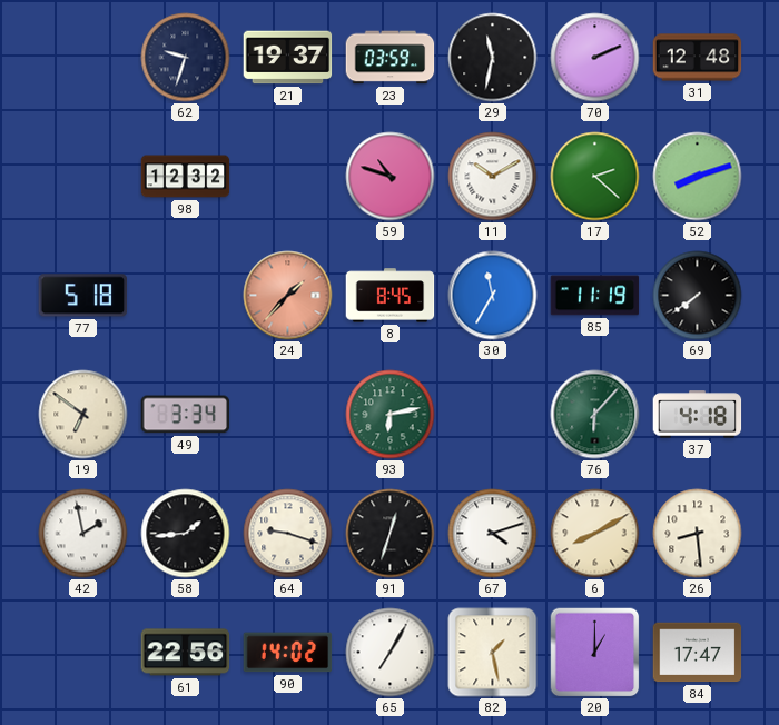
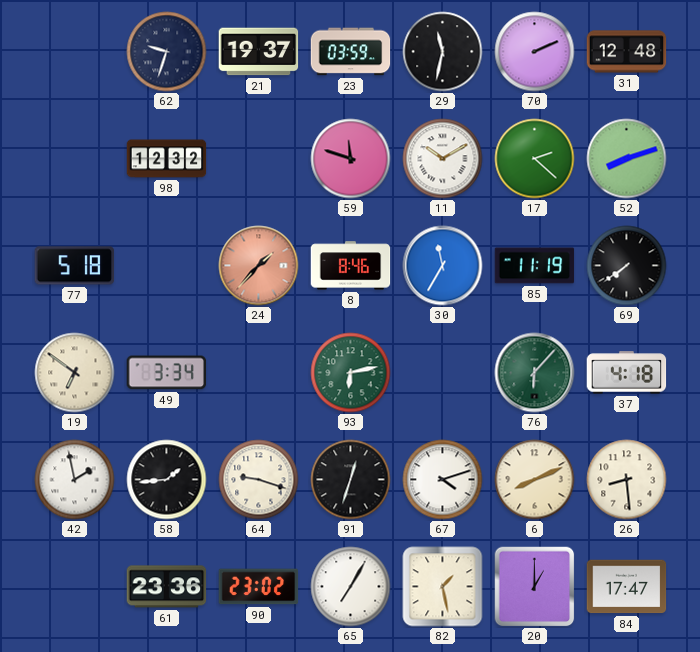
59: 10:48 -> 11:48
8: 8:45 -> 8:46
6: 8:10 -> 8:11
61: 22:56 -> 23:36
90: 14:02 -> 23:02
